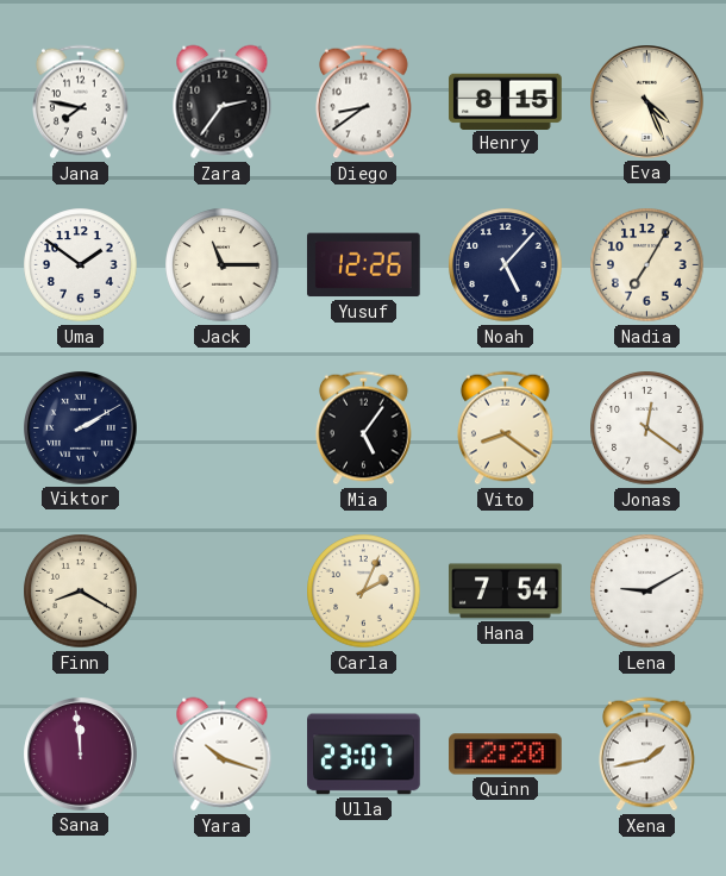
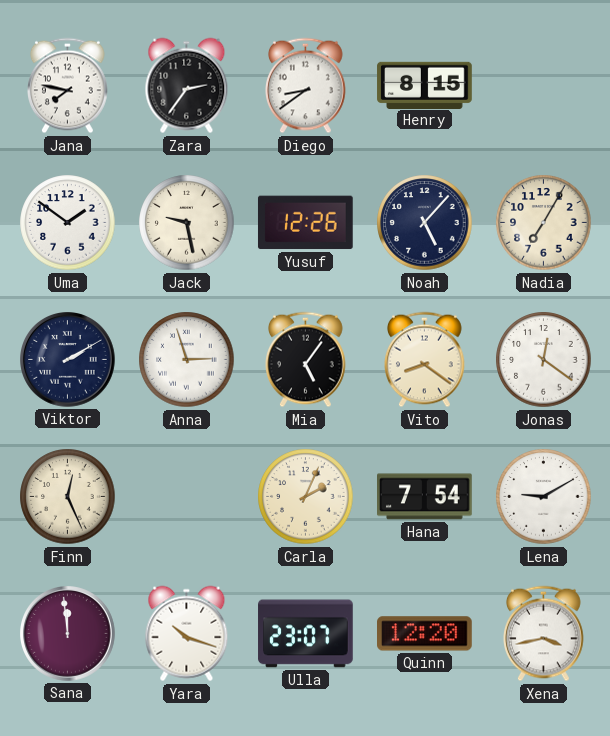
Eva: 4:26 -> none
Jack: 11:15 -> 9:28
Anna: none -> 2:57
Finn: 8:20 -> 12:26
Xena: 1:43 -> 3:43
